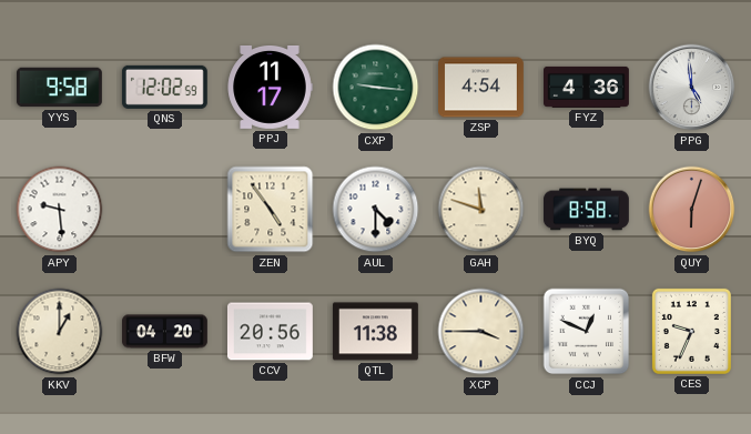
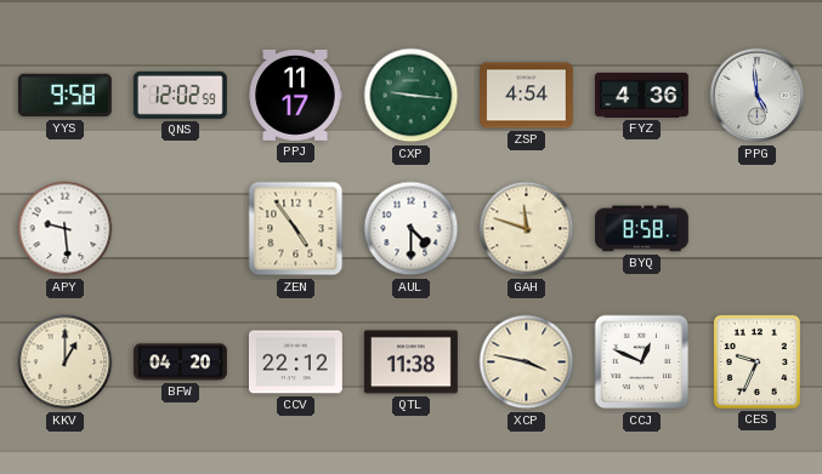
QUY: 6:03 -> none
CCV: 20:56 -> 22:12
XCP: 3:45 -> 3:47
